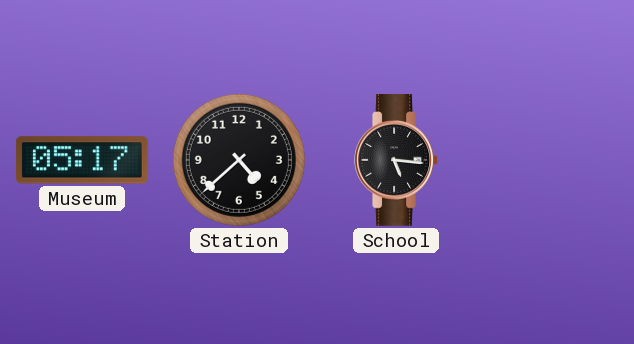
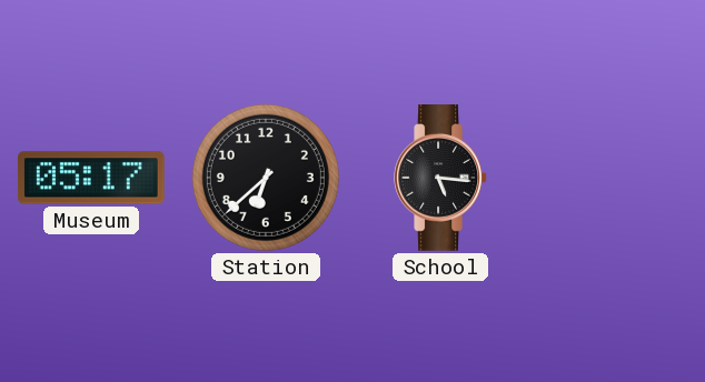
Station: 4:38 -> 6:38
